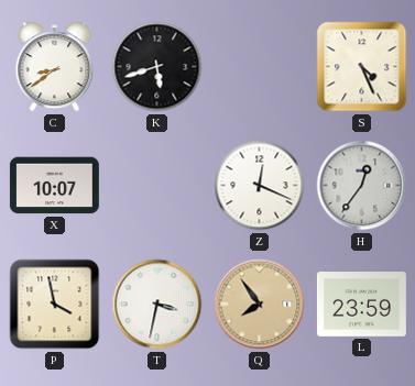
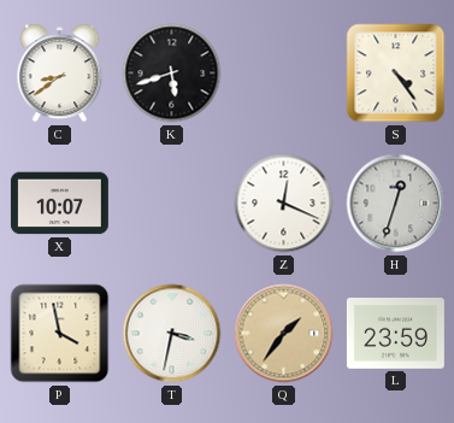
S: 4:26 -> 4:24
H: 12:36 -> 12:33
Q: 7:54 -> 1:36
